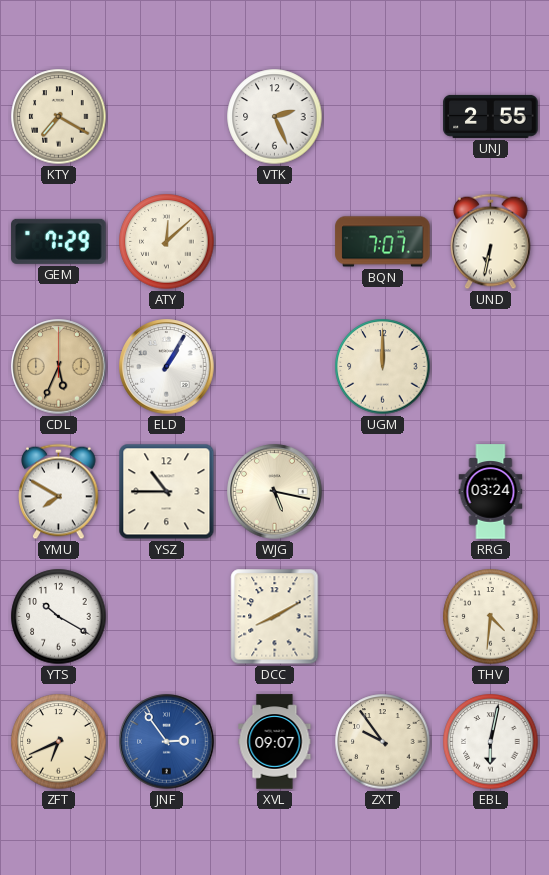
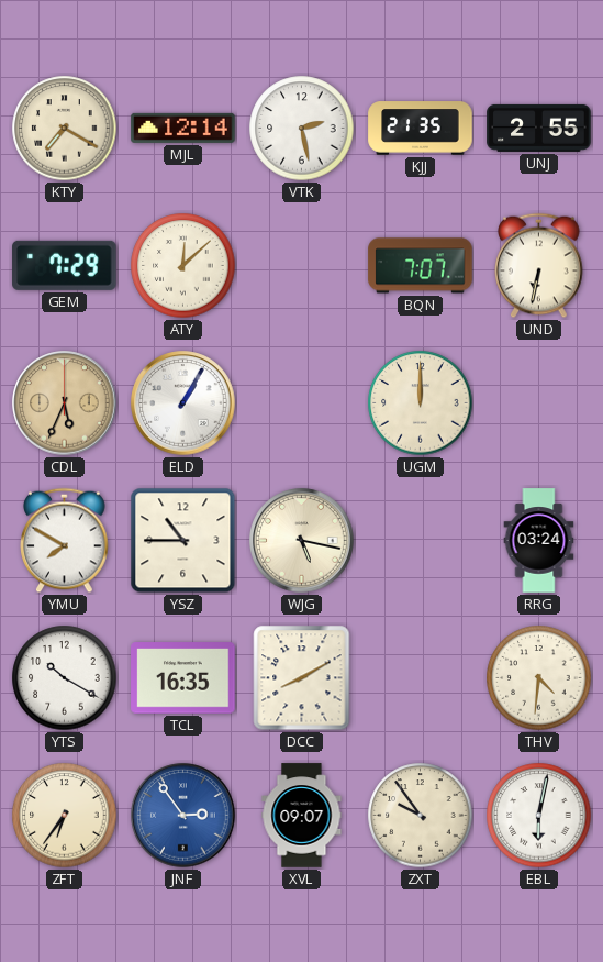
MJL: none -> 12:14
VTK: 2:26 -> 2:28
KJJ: none -> 21:35
TCL: none -> 16:35
ZFT: 6:41 -> 6:36
